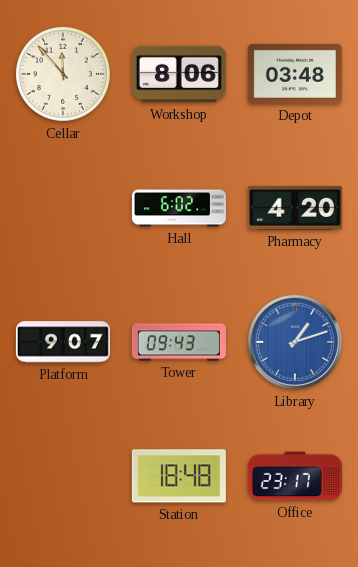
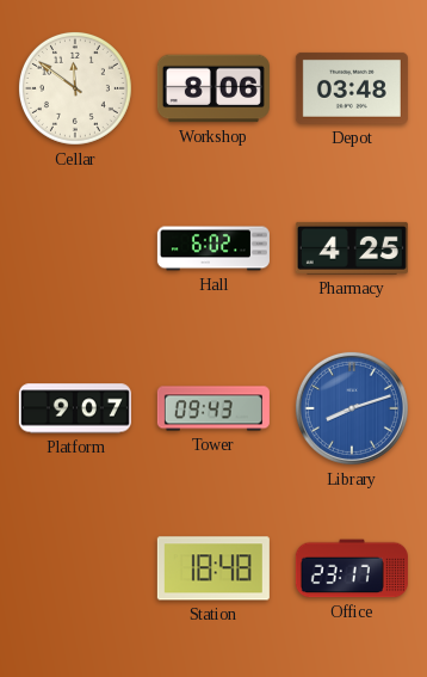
Cellar: 11:53 -> 11:51
Pharmacy: 4:20 -> 4:25
Library: 1:12 -> 8:12
